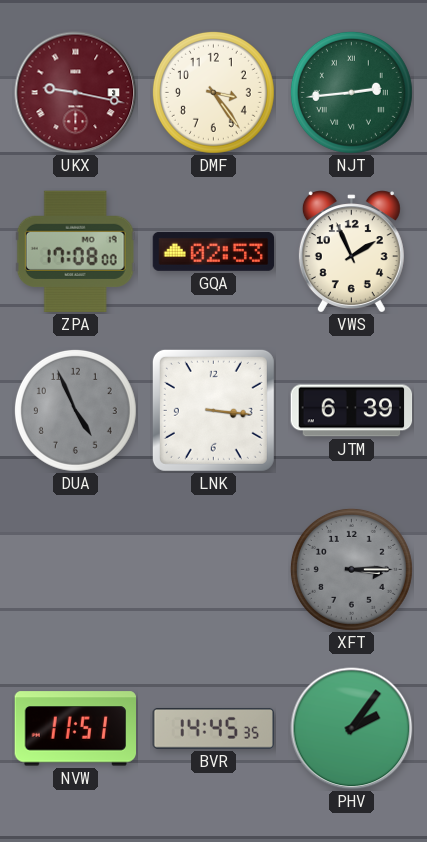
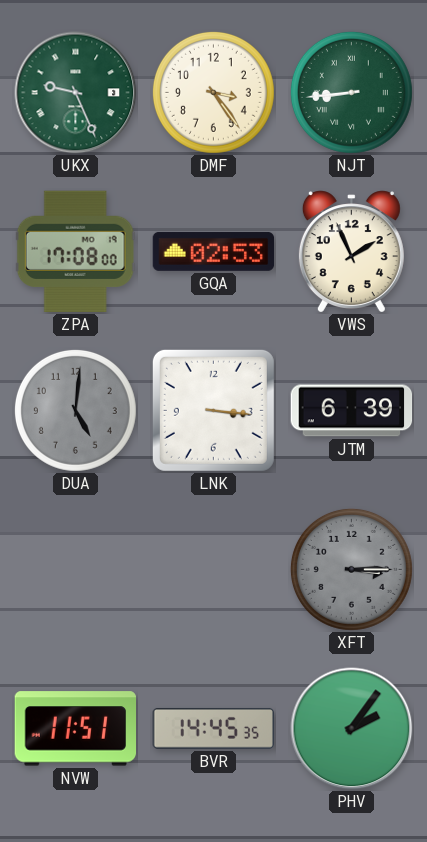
UKX: 9:17 -> 9:26
UKX dial: burgundy -> green
NJT: 2:44 -> 8:44
DUA: 4:56 -> 5:01
